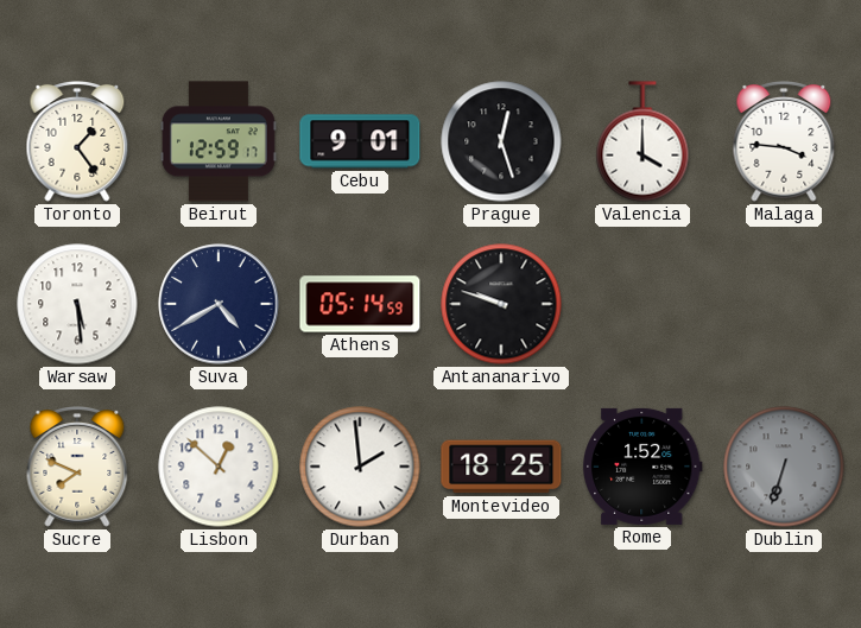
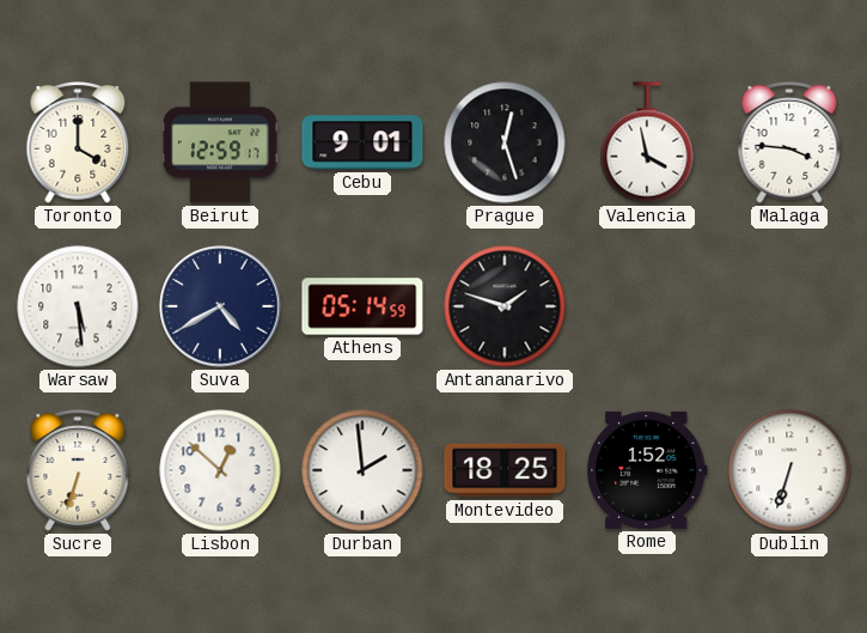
Toronto: 1:24 -> 4:00
Valencia: 4:00 -> 3:58
Antananarivo: 9:48 -> 1:48
Sucre: 7:49 -> 6:33
Dublin dial: grey -> white
